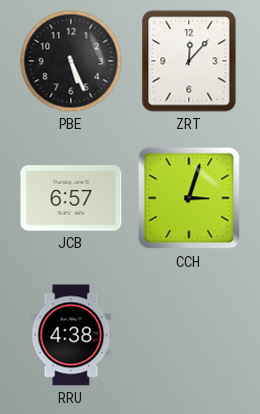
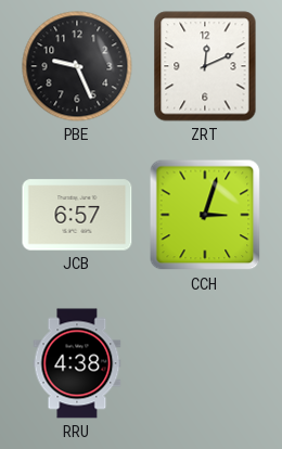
PBE: 5:26 -> 9:26
ZRT: 12:07 -> 12:11
